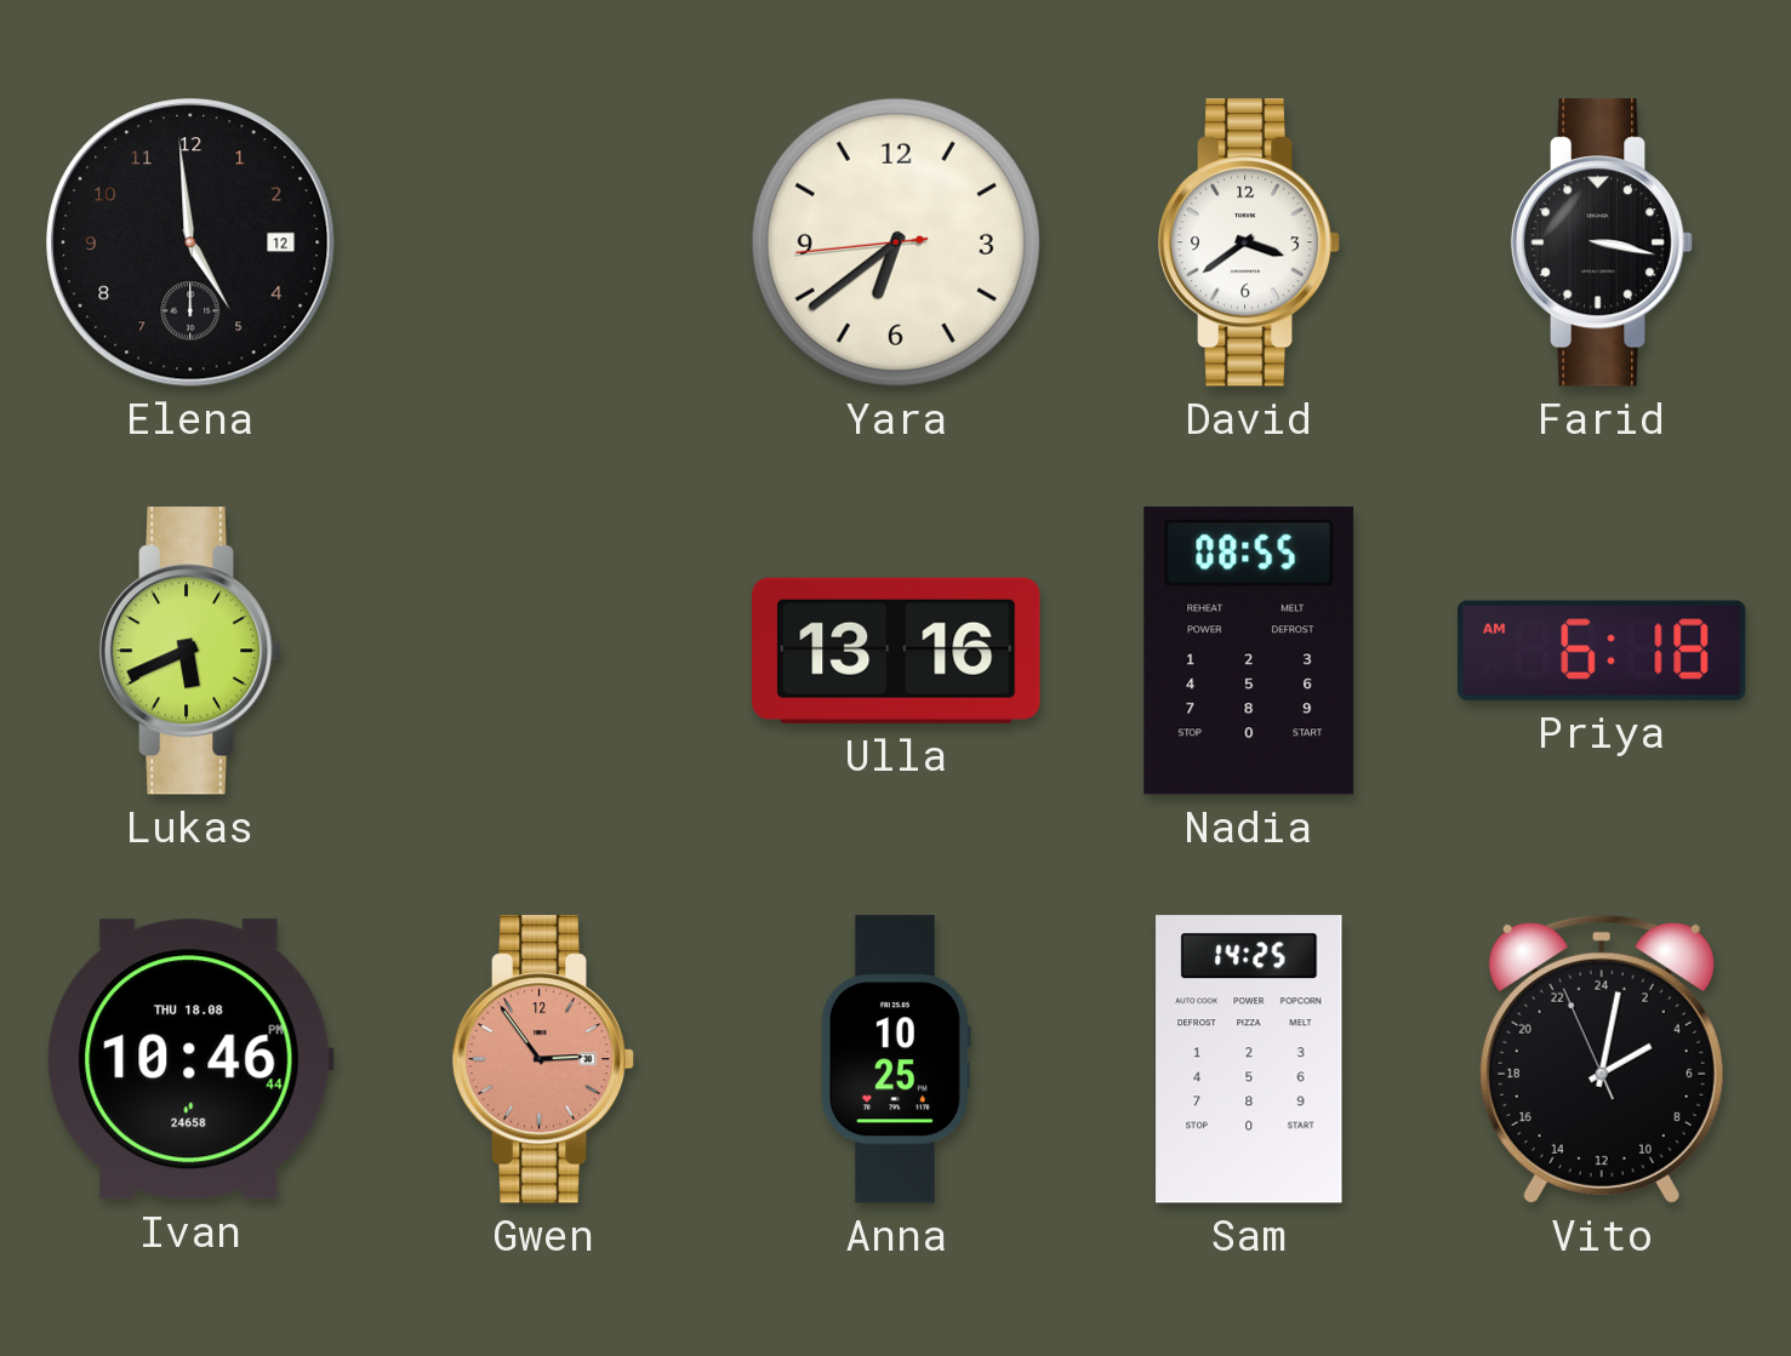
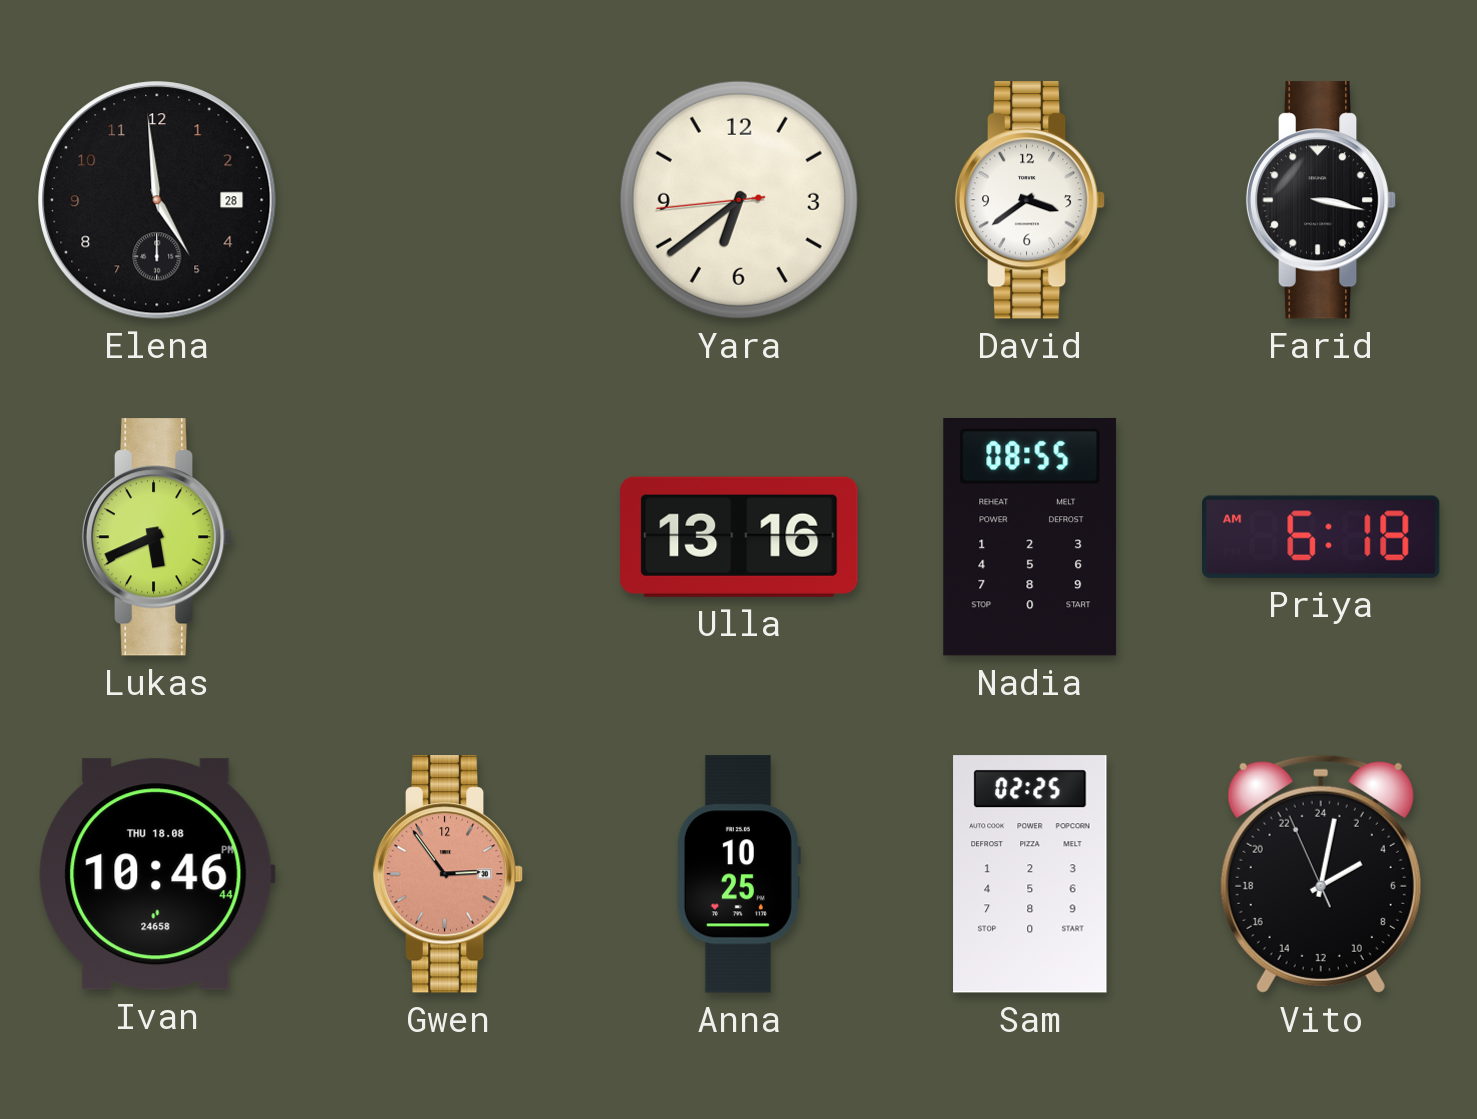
Elena date: 12 -> 28
Sam: 14:25 -> 02:25
